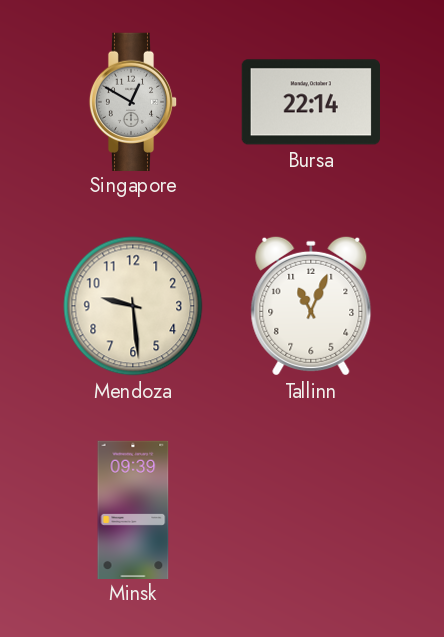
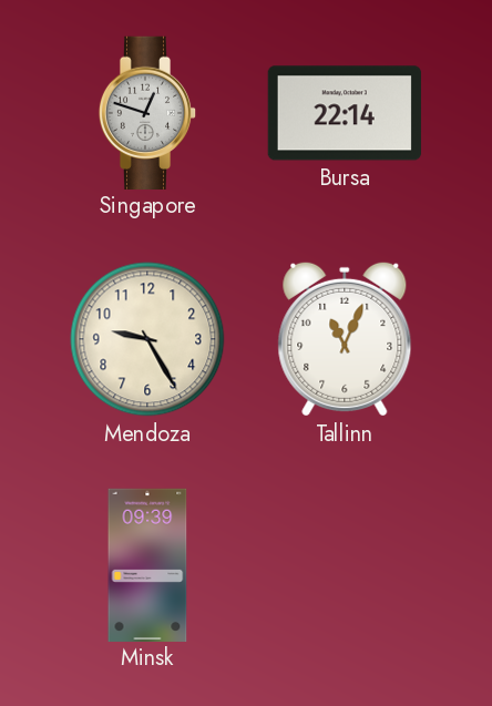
Singapore: 12:50 -> 12:48
Mendoza: 9:29 -> 9:25
